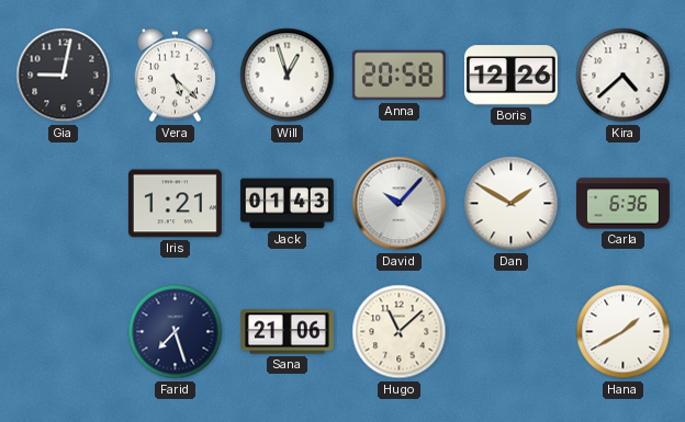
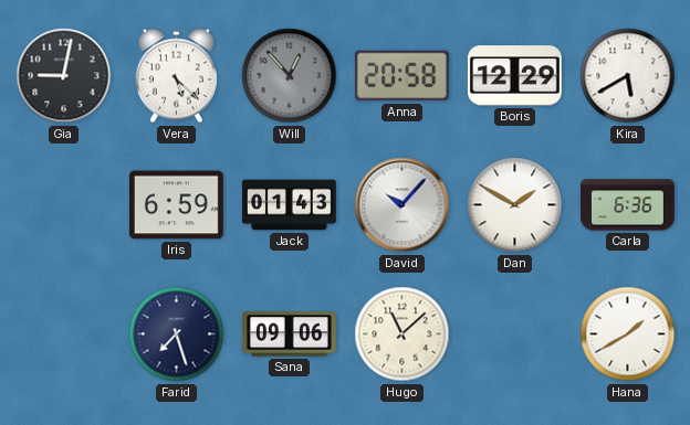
Will: 12:57 -> 12:53
Will dial: white -> grey
Boris: 12:26 -> 12:29
Kira: 4:38 -> 5:40
Iris: 1:21 -> 6:59
Sana: 21:06 -> 09:06
